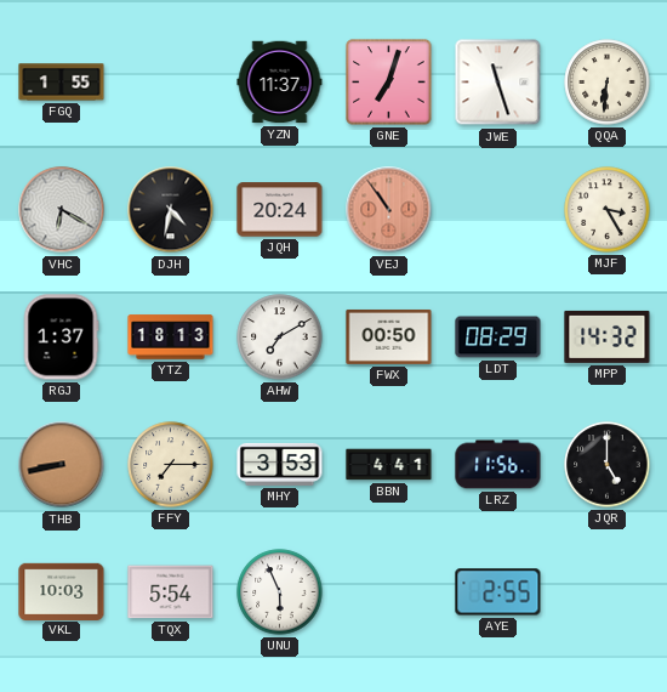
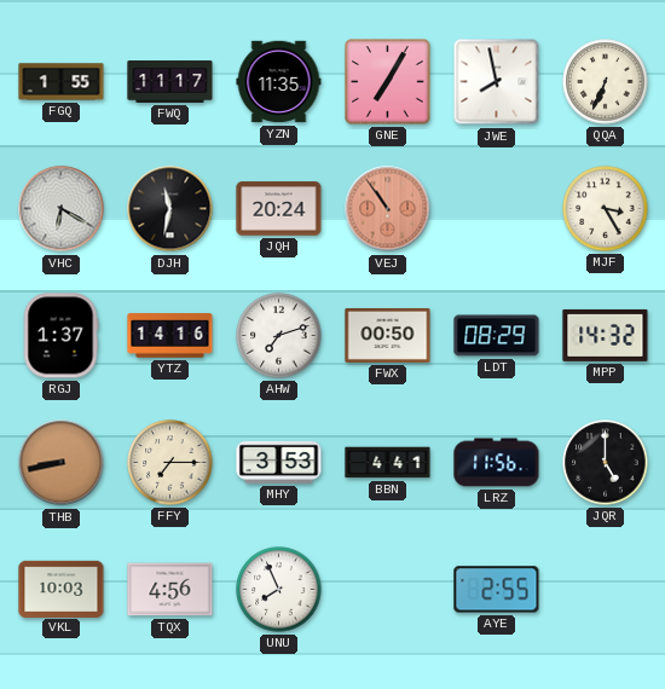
FWQ: none -> 11:17
YZN: 11:37 -> 11:35
GNE: 7:03 -> 7:05
JWE: 11:27 -> 7:58
QQA: 6:31 -> 6:34
DJH: 4:32 -> 11:32
YTZ: 18:13 -> 14:16
AHW: 7:10 -> 7:12
TQX: 5:54 -> 4:56
UNU: 5:56 -> 7:56
